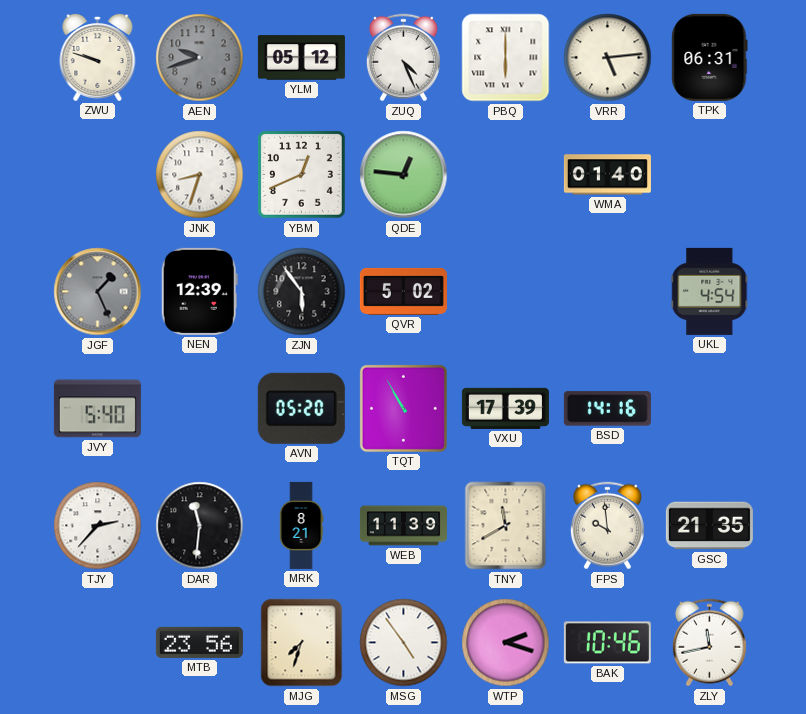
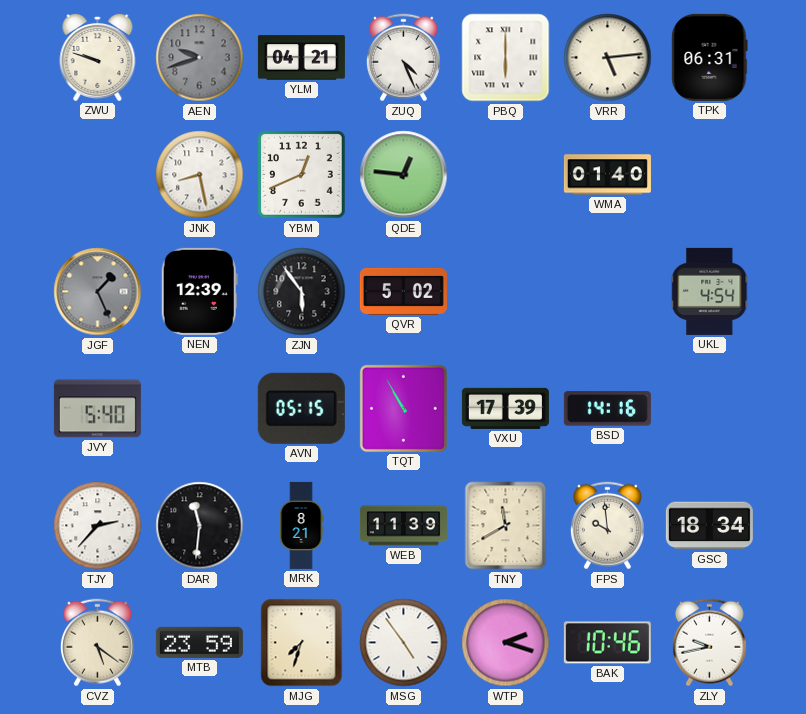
YLM: 05:12 -> 04:21
JNK: 8:33 -> 8:28
AVN: 05:20 -> 05:15
GSC: 21:35 -> 18:34
CVZ: none -> 5:21
MTB: 23:56 -> 23:59
ZLY: 11:43 -> 9:43
